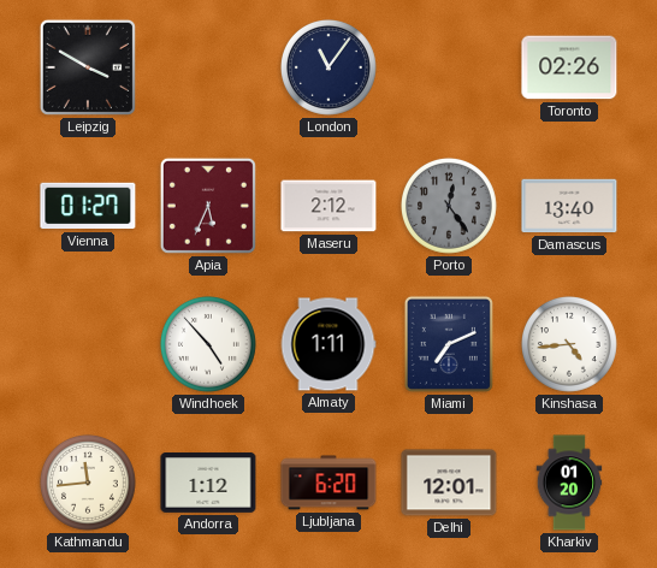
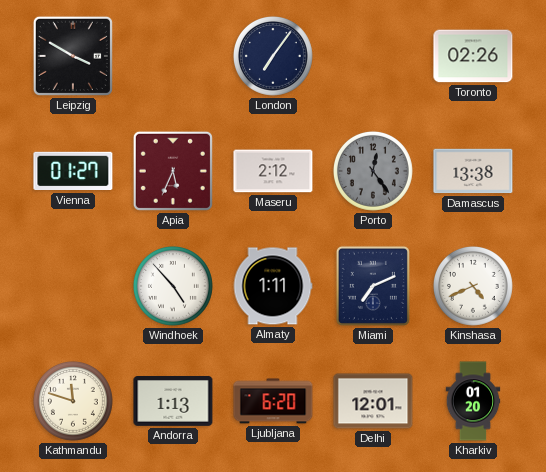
London: 11:06 -> 7:06
Damascus: 13:40 -> 13:38
Kinshasa: 4:44 -> 4:41
Kathmandu: 11:44 -> 11:48
Andorra: 1:12 -> 1:13
